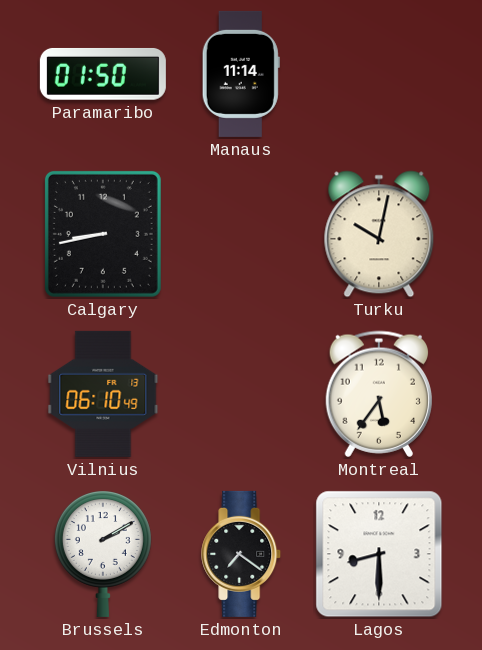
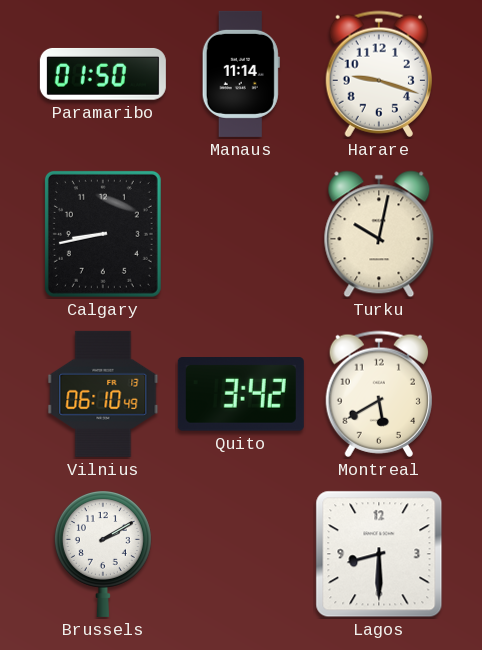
Harare: none -> 9:18
Quito: none -> 3:42
Montreal: 5:36 -> 5:40
Edmonton: 7:21 -> none
